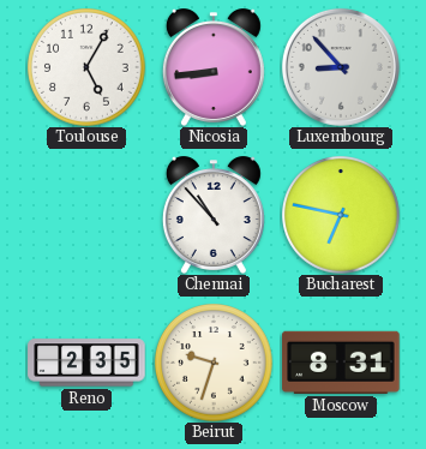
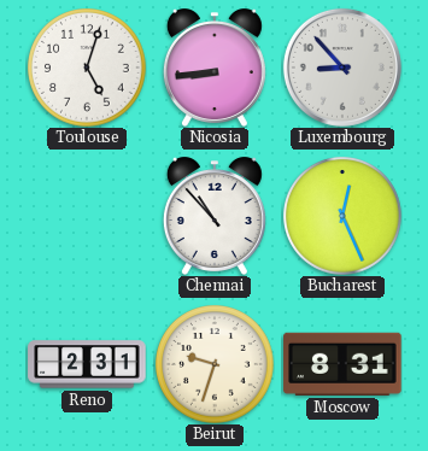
Toulouse: 5:05 -> 5:03
Bucharest: 6:47 -> 12:26
Reno: 2:35 -> 2:31
